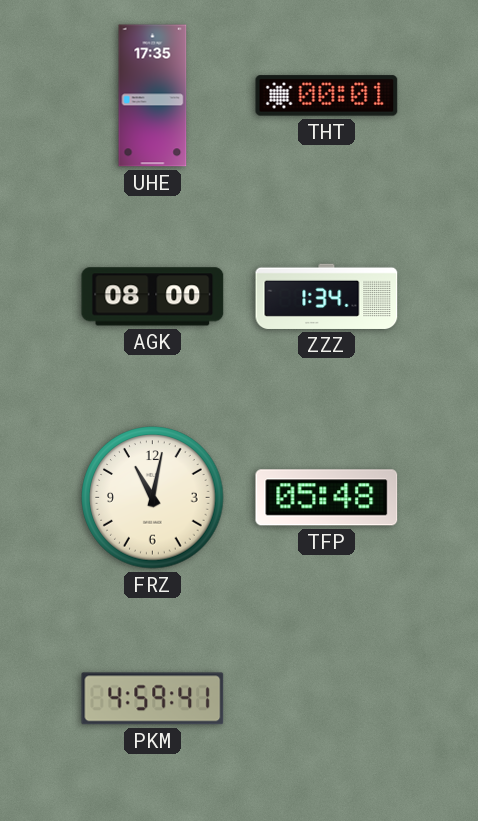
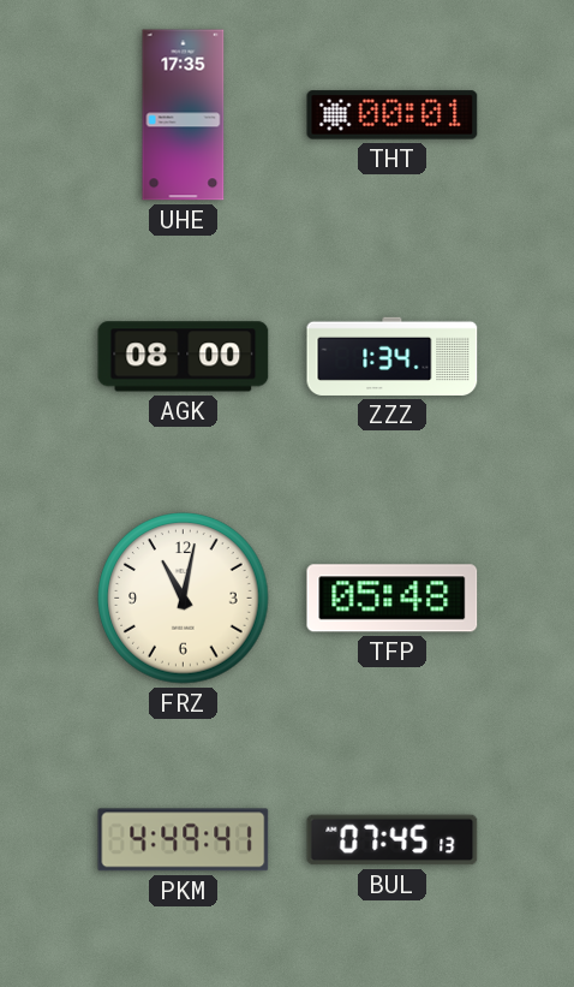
PKM: 4:59 -> 4:49
BUL: none -> 07:45
